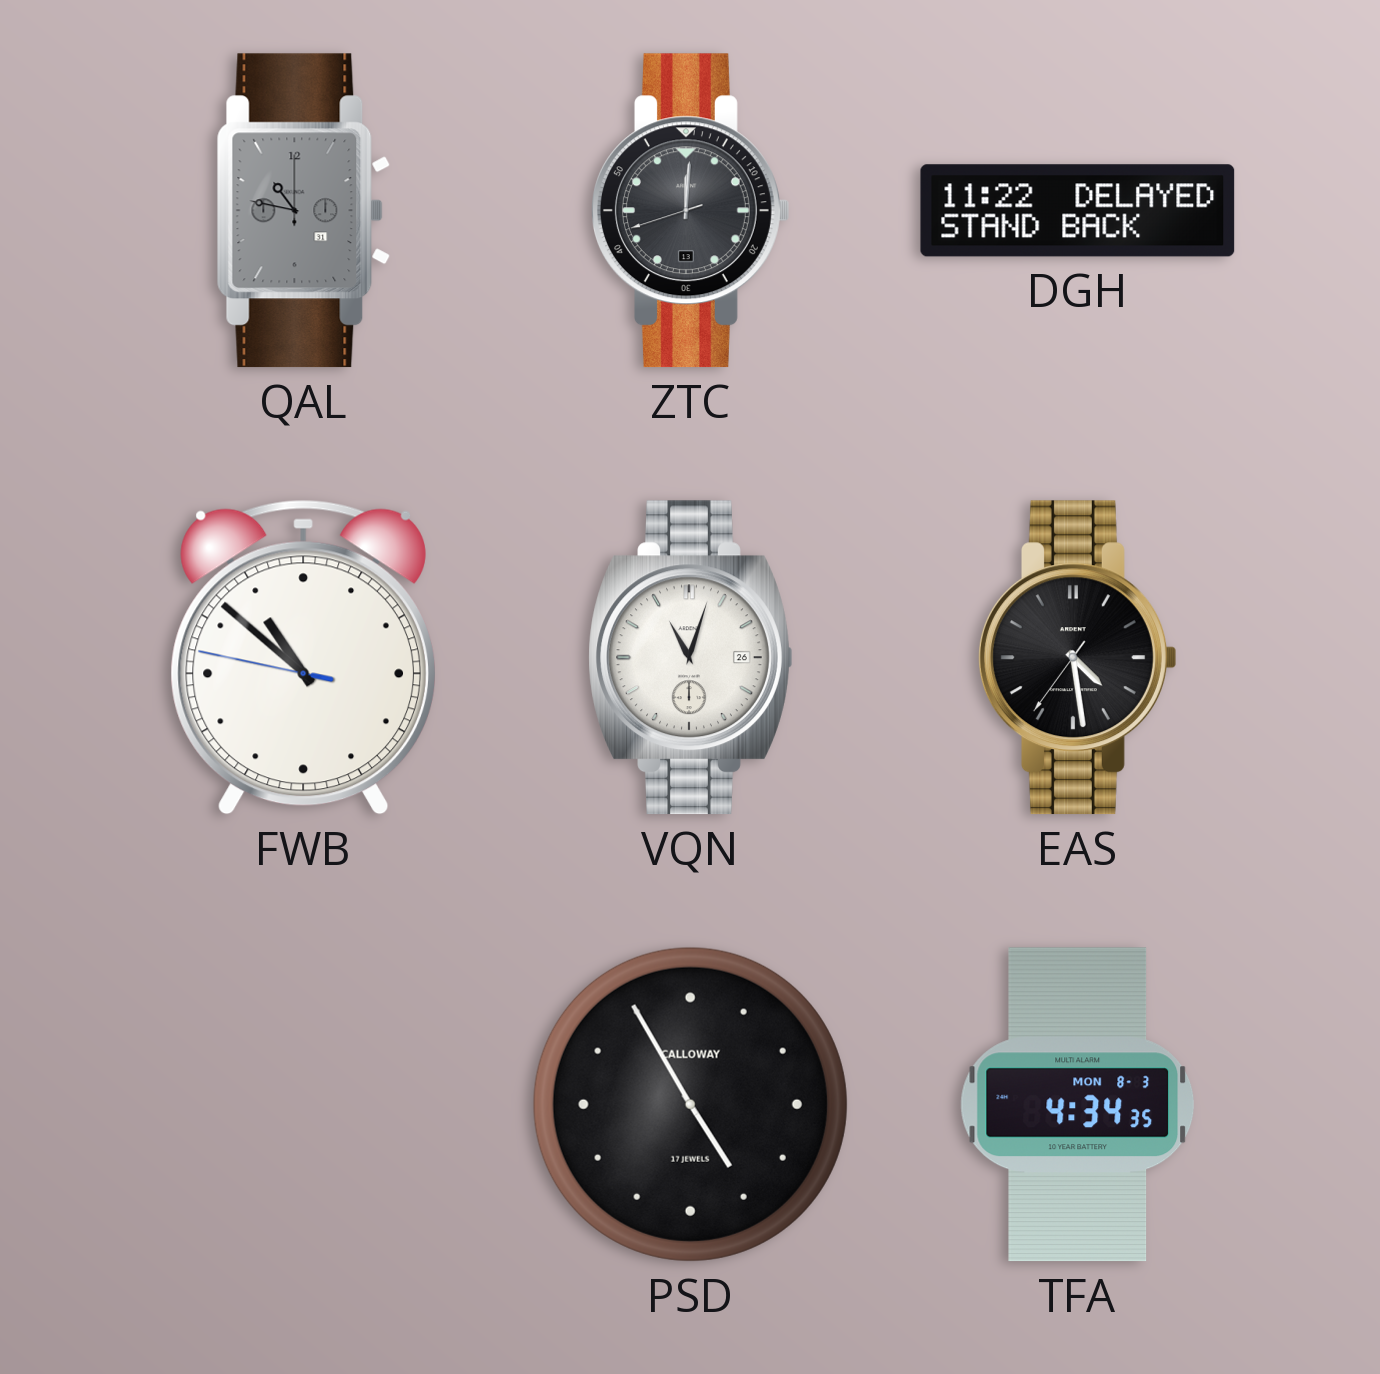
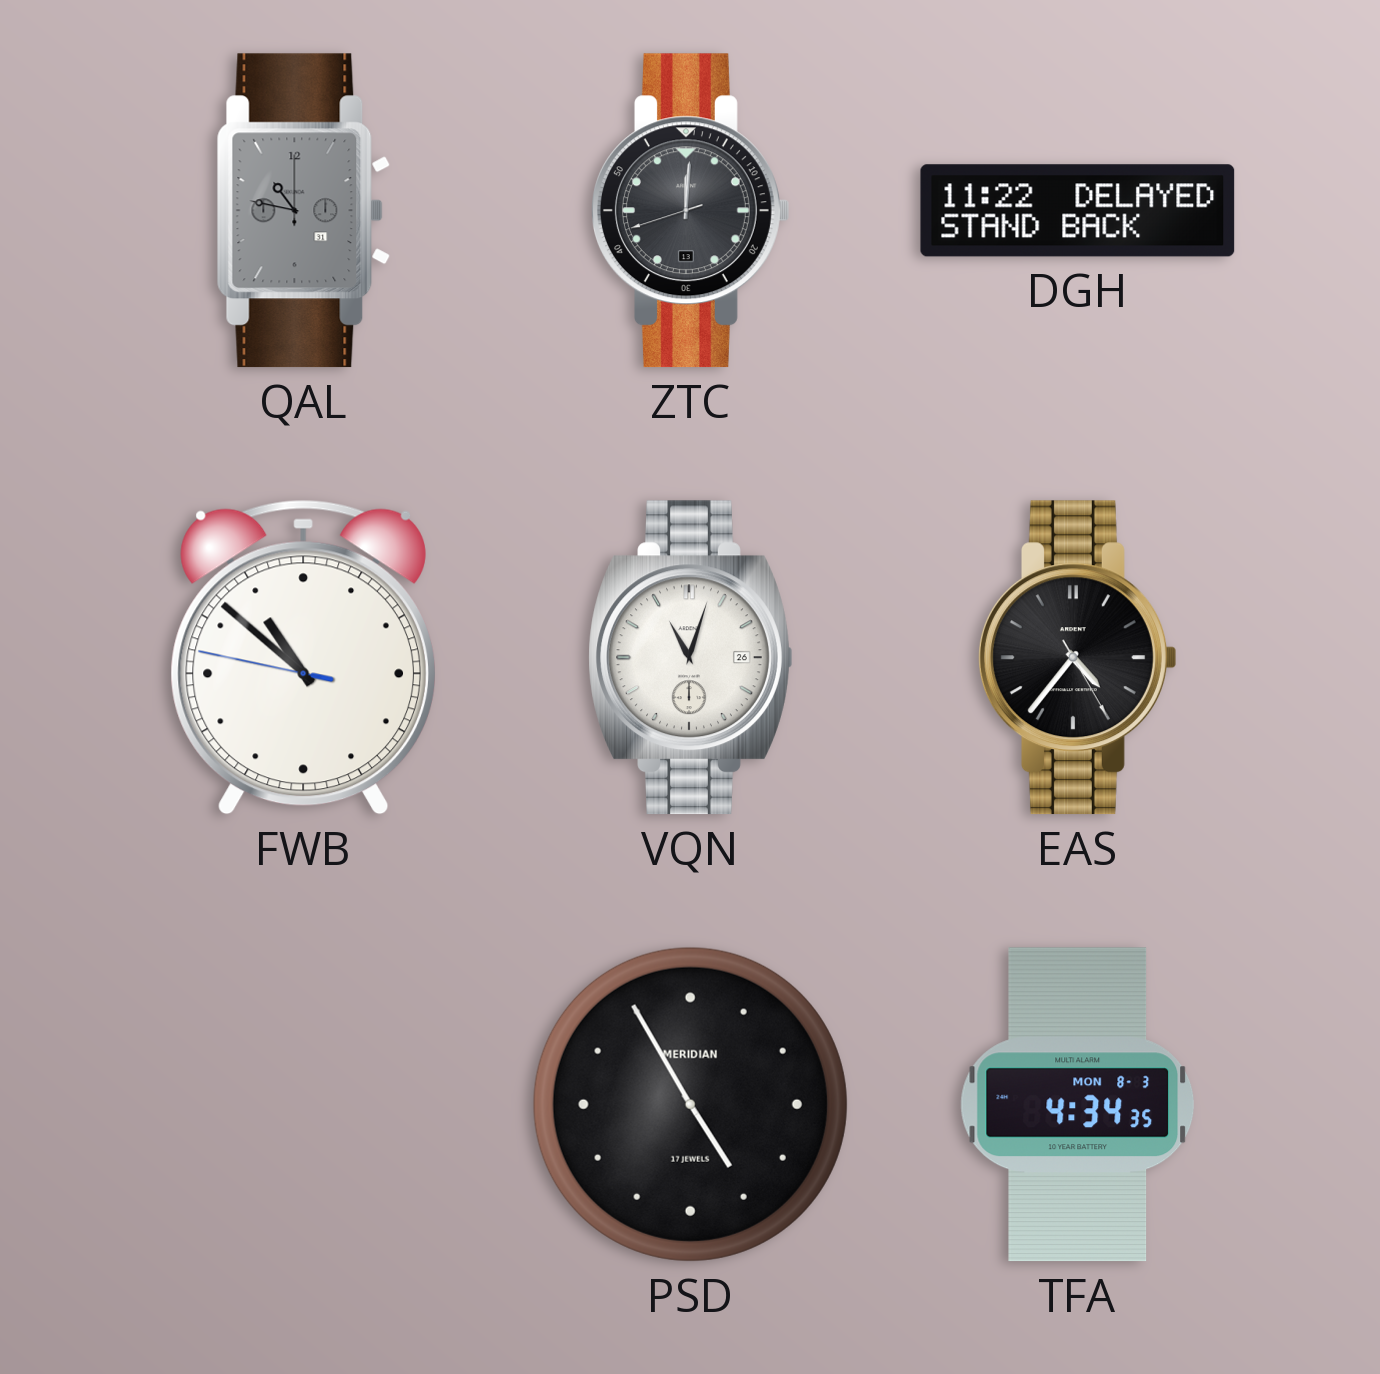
EAS: 4:28 -> 4:36
PSD brand: CALLOWAY -> MERIDIAN
